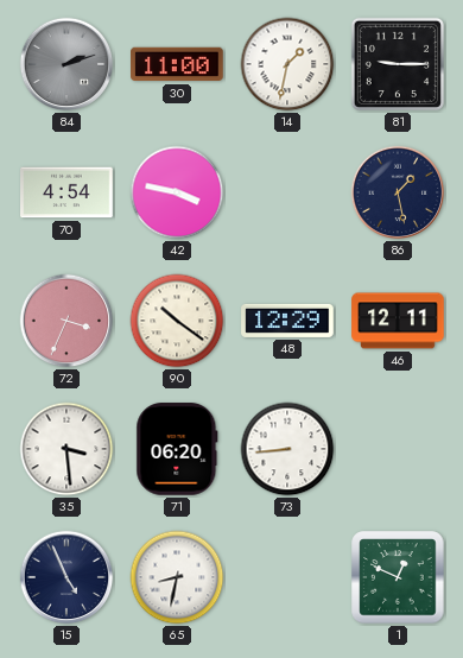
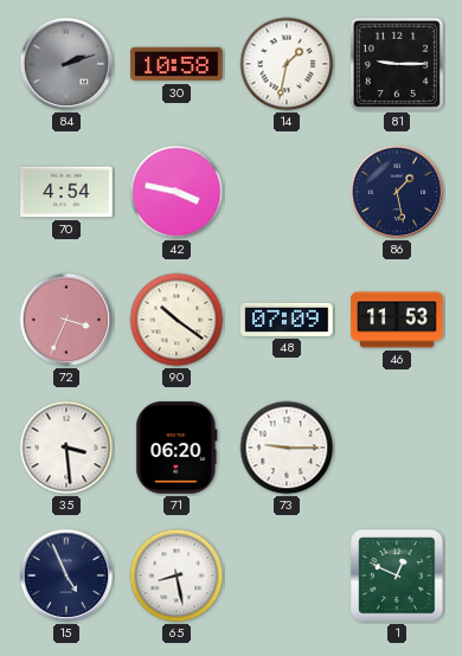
30: 11:00 -> 10:58
48: 12:29 -> 07:09
46: 12:11 -> 11:53
73: 8:44 -> 9:15
65: 8:32 -> 8:28
